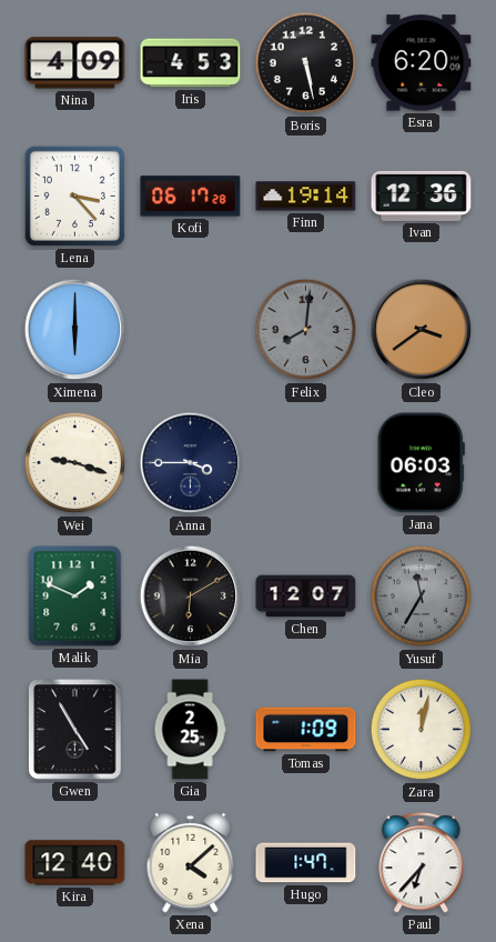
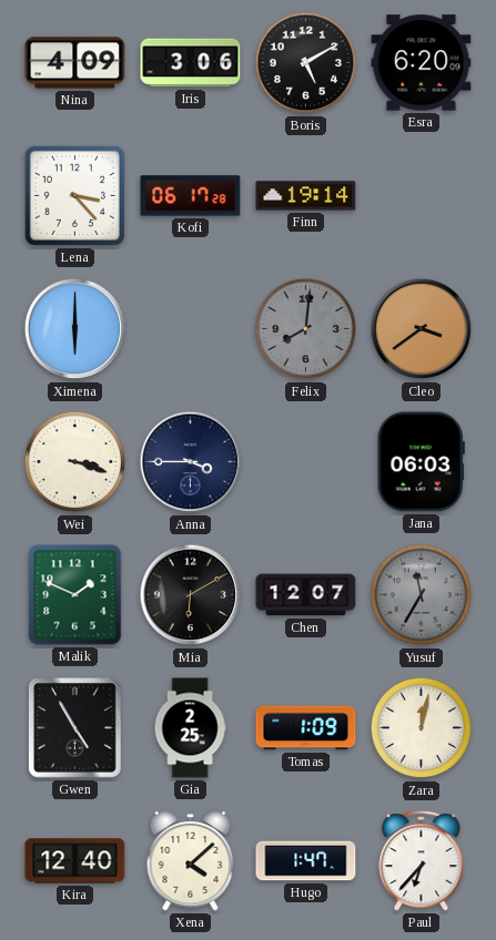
Iris: 4:53 -> 3:06
Boris: 5:28 -> 5:10
Ivan: 12:36 -> none
Wei: 9:18 -> 3:18
